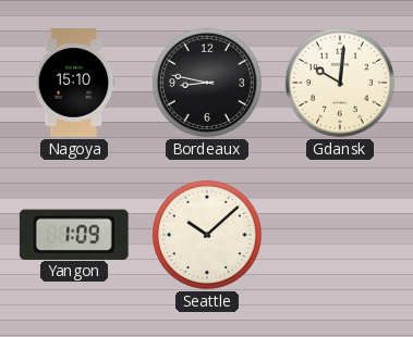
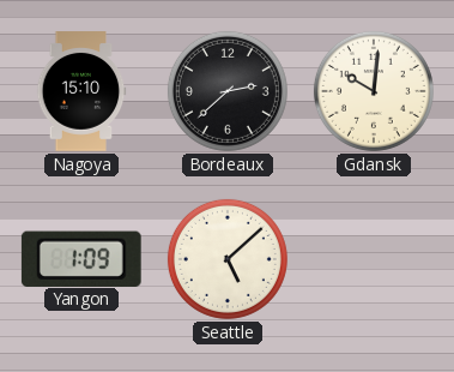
Bordeaux: 8:47 -> 2:38
Seattle: 10:08 -> 5:08
